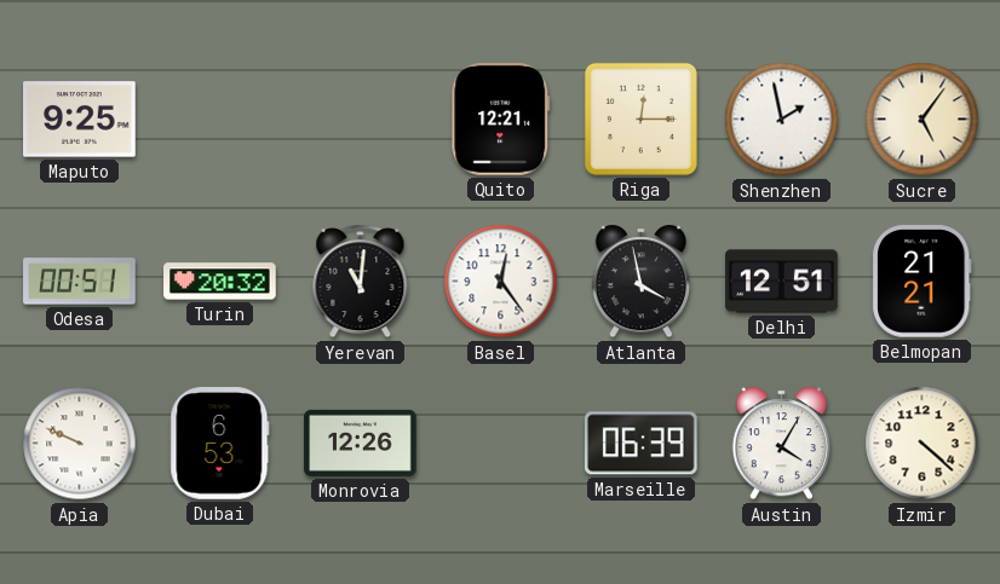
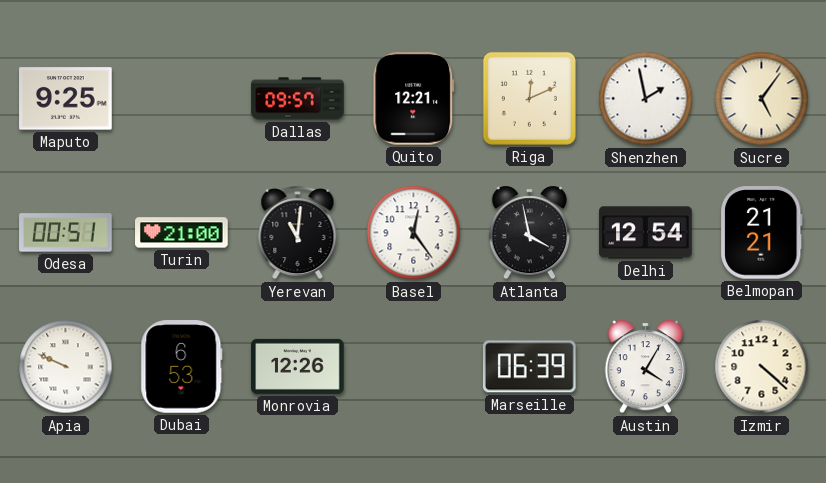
Dallas: none -> 09:57
Riga: 12:15 -> 12:11
Turin: 20:32 -> 21:00
Delhi: 12:51 -> 12:54
